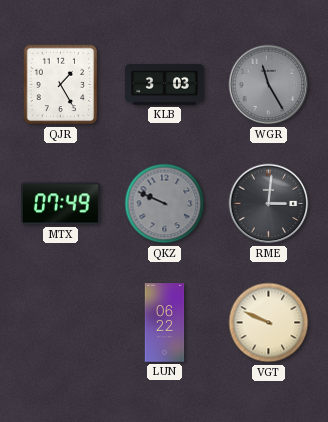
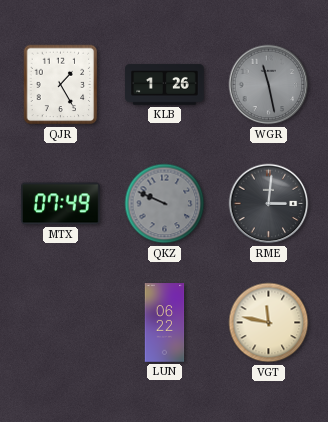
KLB: 3:03 -> 1:26
WGR: 11:25 -> 11:28
VGT: 9:49 -> 11:47
